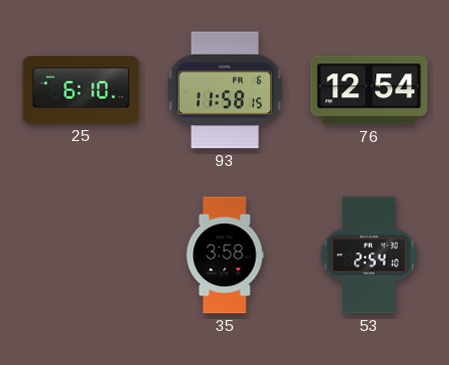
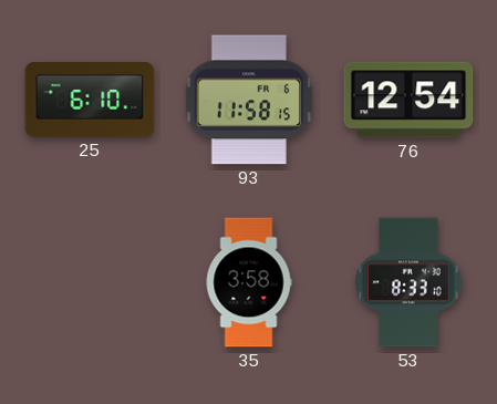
53: 2:54 -> 8:33
